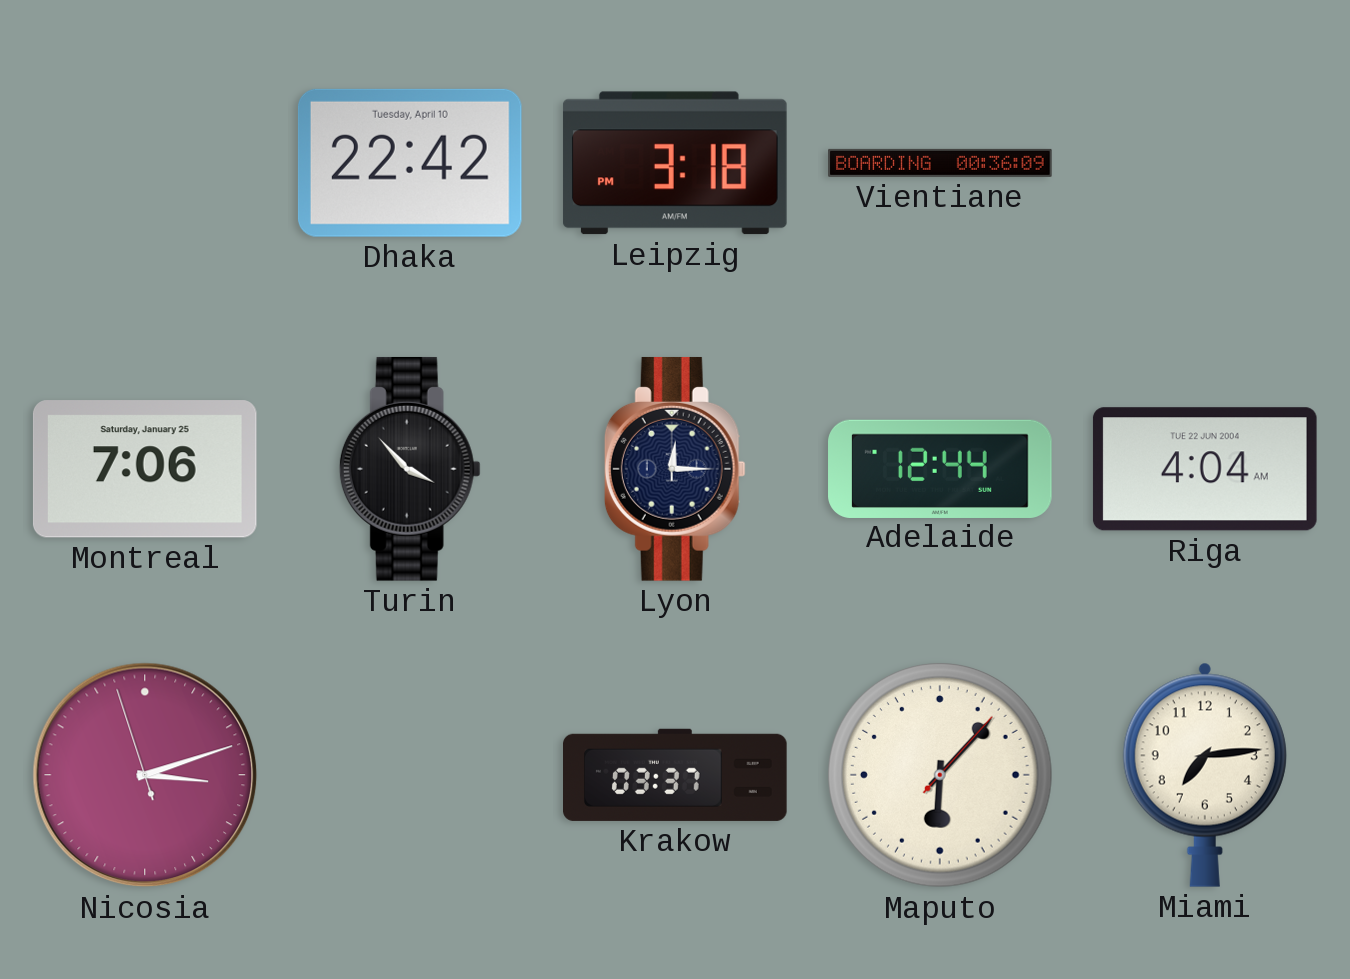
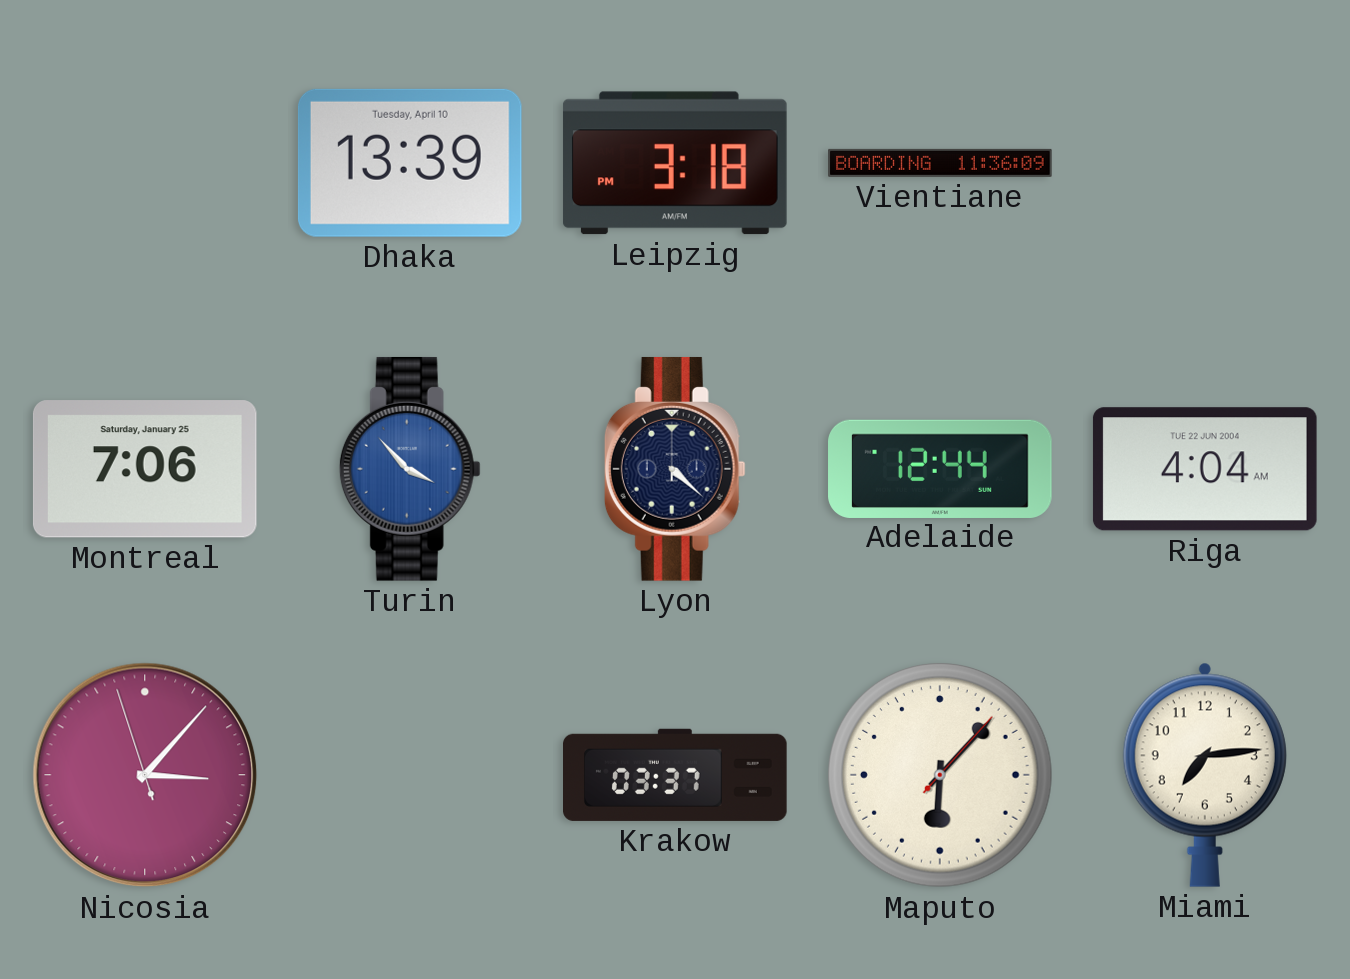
Dhaka: 22:42 -> 13:39
Vientiane: 00:36 -> 11:36
Turin dial: black -> blue
Lyon: 12:15 -> 4:22
Nicosia: 3:11 -> 3:06
